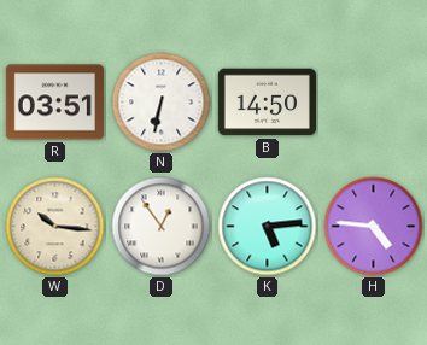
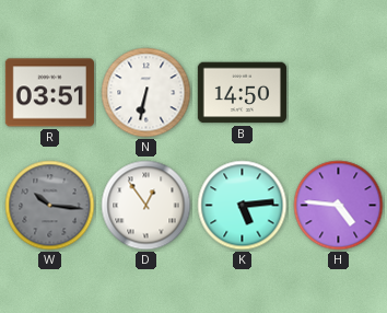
W dial: cream -> grey
